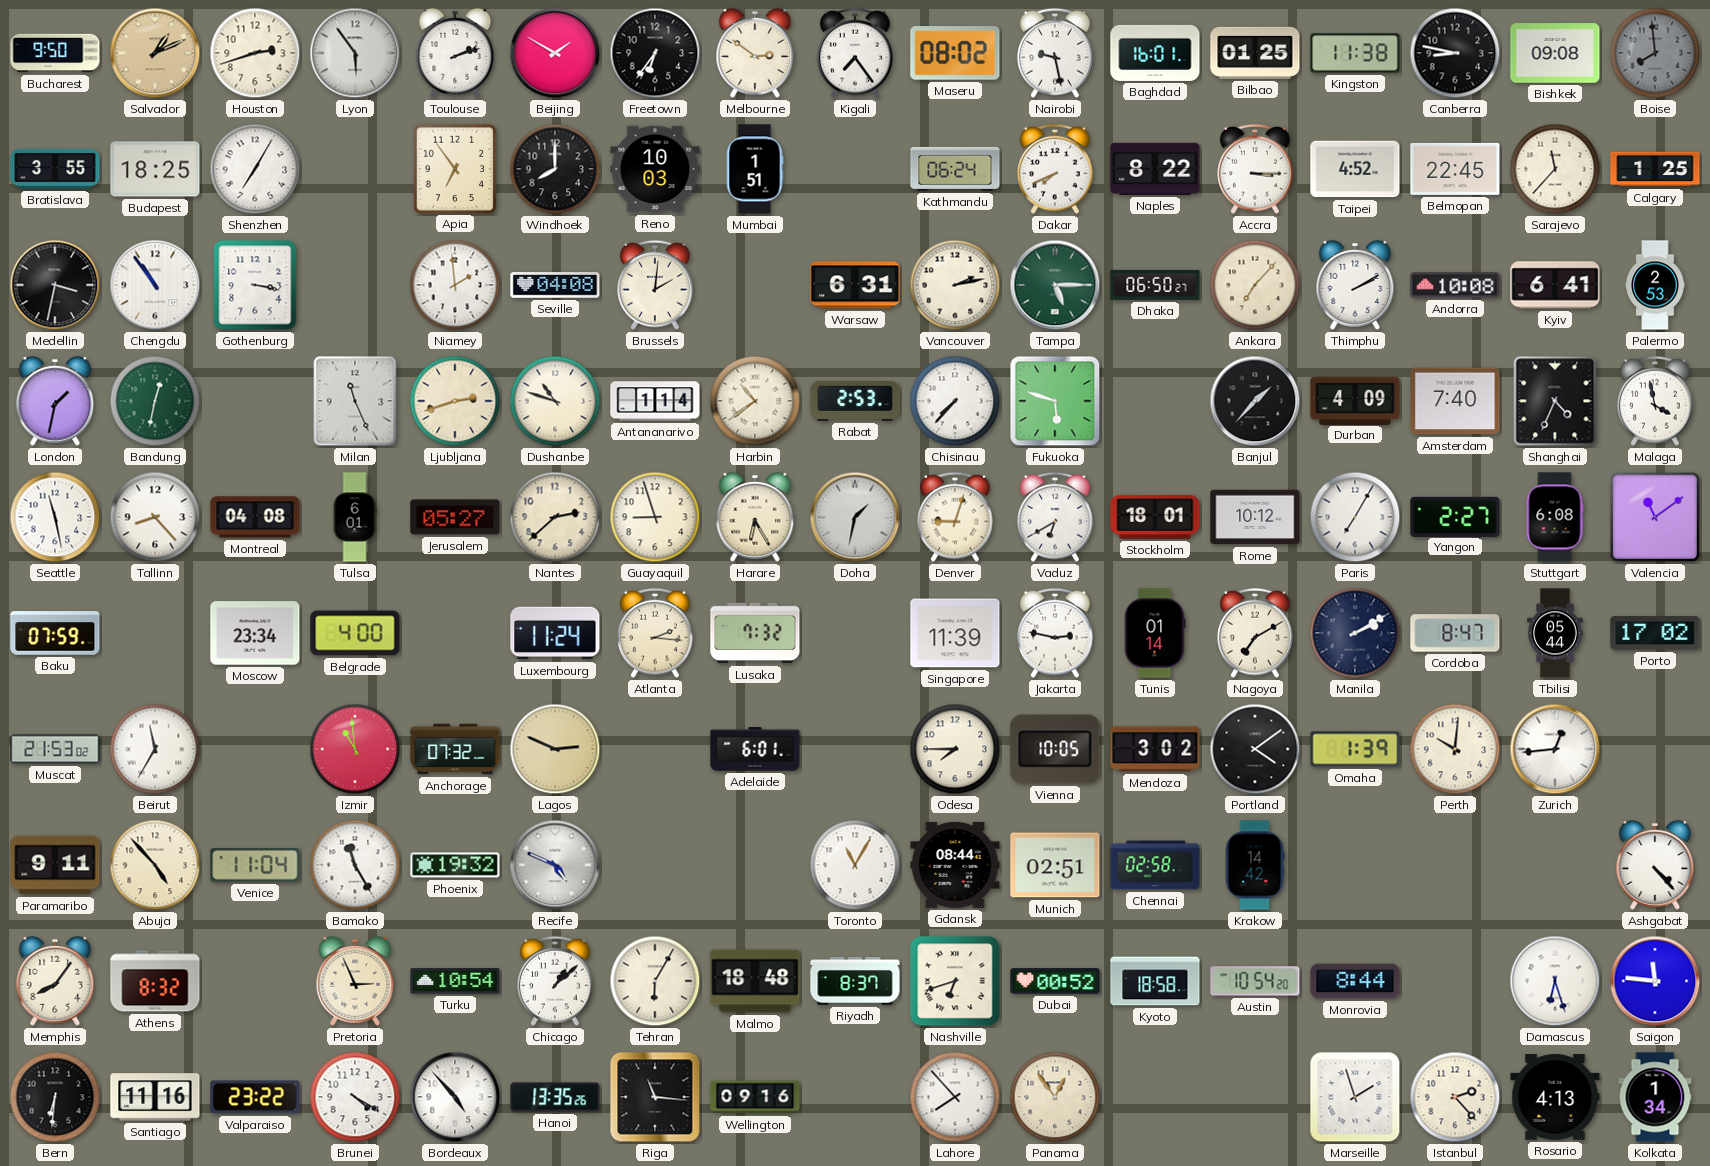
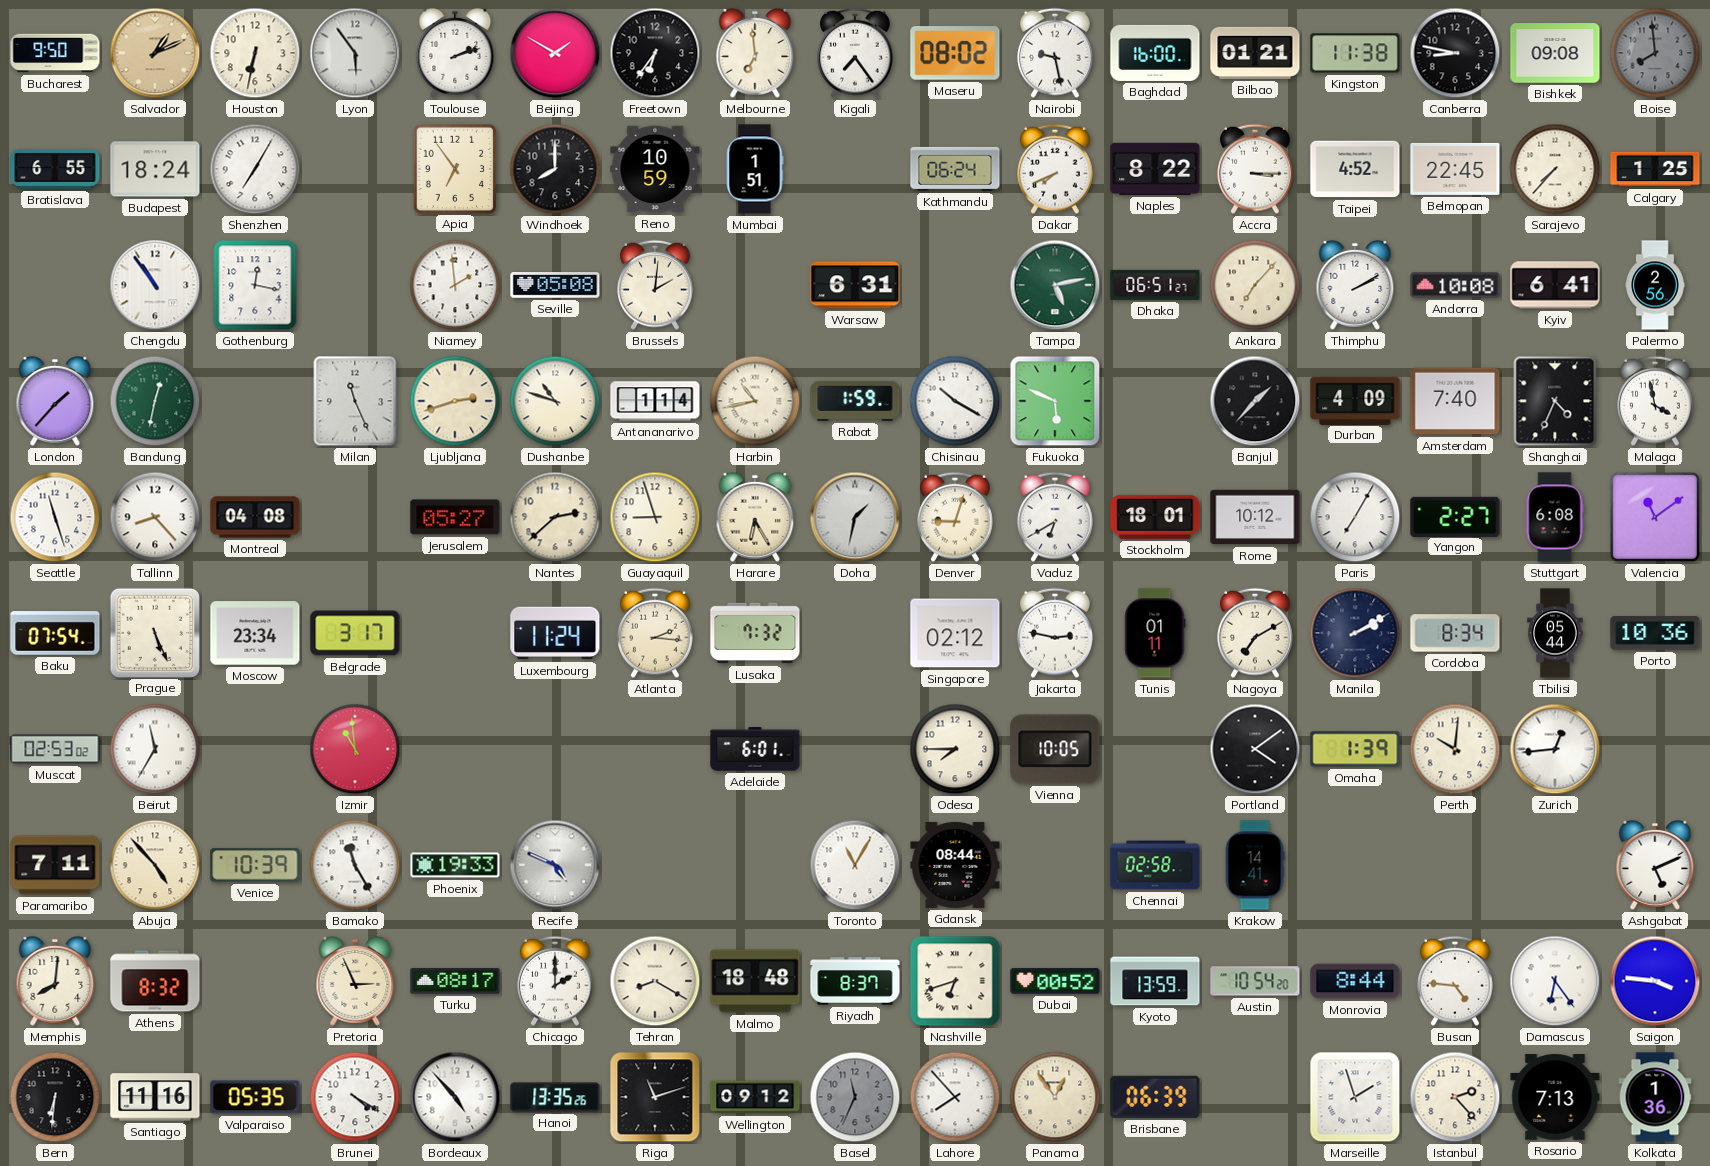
Houston: 2:42 -> 6:32
Melbourne: 2:51 -> 6:59
Baghdad: 16:01 -> 16:00
Bilbao: 01:25 -> 01:21
Bratislava: 3:55 -> 6:55
Budapest: 18:25 -> 18:24
Reno: 10:03 -> 10:59
Sarajevo: 11:37 -> 7:37
Medellin: 3:32 -> none
Gothenburg: 3:17 -> 12:17
Seville: 04:08 -> 05:08
Vancouver: 2:13 -> none
Tampa: 5:15 -> 5:13
Dhaka: 06:50 -> 06:51
Palermo: 2:53 -> 2:56
London: 1:32 -> 1:37
Harbin: 10:39 -> 10:43
Rabat: 2:53 -> 1:59
Chisinau: 7:37 -> 10:20
Fukuoka: 5:48 -> 5:49
Seattle: 11:28 -> 11:27
Tulsa: 6:01 -> none
Baku: 07:59 -> 07:54
Prague: none -> 5:26
Belgrade: 4:00 -> 3:17
Singapore: 11:39 -> 02:12
Tunis: 01:14 -> 01:11
Cordoba: 8:47 -> 8:34
Porto: 17:02 -> 10:36
Muscat: 21:53 -> 02:53
Anchorage: 07:32 -> none
Lagos: 2:49 -> none
Mendoza: 3:02 -> none
Paramaribo: 9:11 -> 7:11
Venice: 11:04 -> 10:39
Phoenix: 19:32 -> 19:33
Munich: 02:51 -> none
Krakow: 14:42 -> 14:41
Ashgabat: 4:23 -> 5:11
Memphis: 8:06 -> 8:01
Turku: 10:54 -> 08:17
Chicago: 1:08 -> 2:00
Tehran: 6:05 -> 8:20
Kyoto: 18:58 -> 13:59
Busan: none -> 4:46
Damascus: 6:27 -> 6:24
Saigon: 11:46 -> 3:46
Valparaiso: 23:22 -> 05:35
Riga: 11:16 -> 11:12
Wellington: 09:16 -> 09:12
Basel: none -> 11:34
Brisbane: none -> 06:39
Rosario: 4:13 -> 7:13
Kolkata: 1:34 -> 1:36
